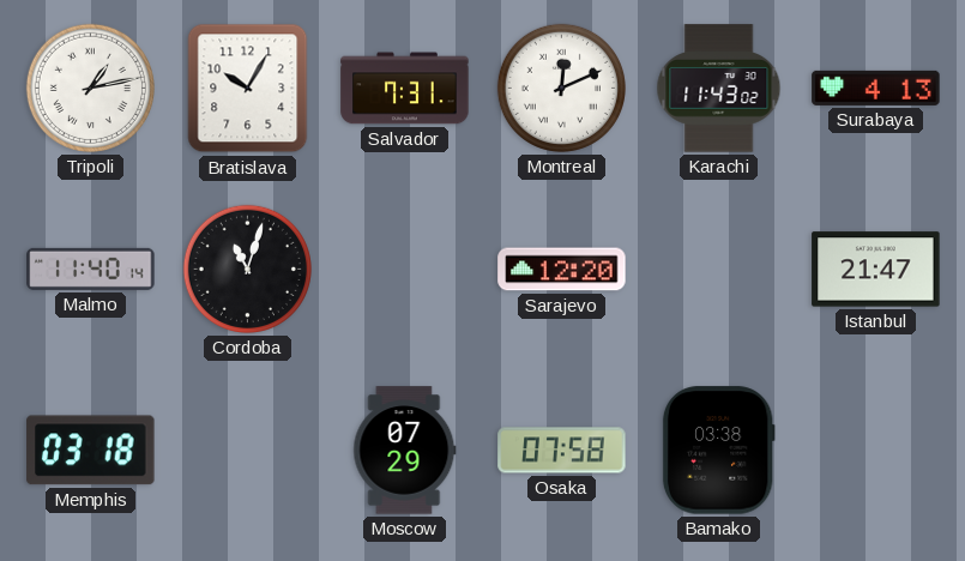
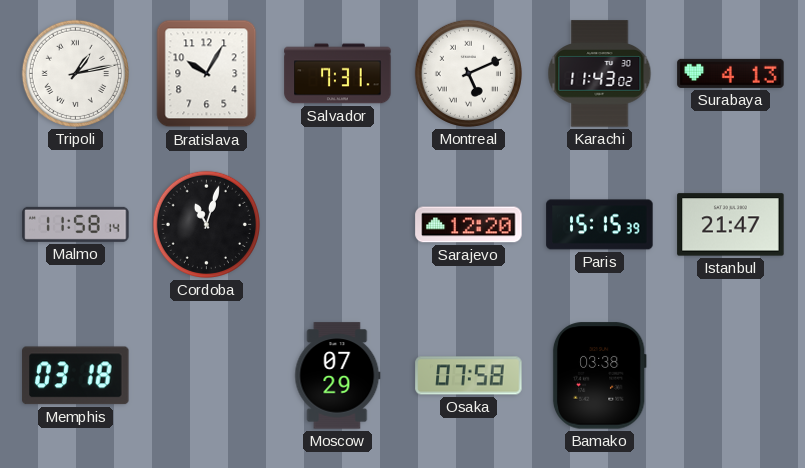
Montreal: 12:11 -> 5:11
Malmo: 11:40 -> 11:58
Paris: none -> 15:15
